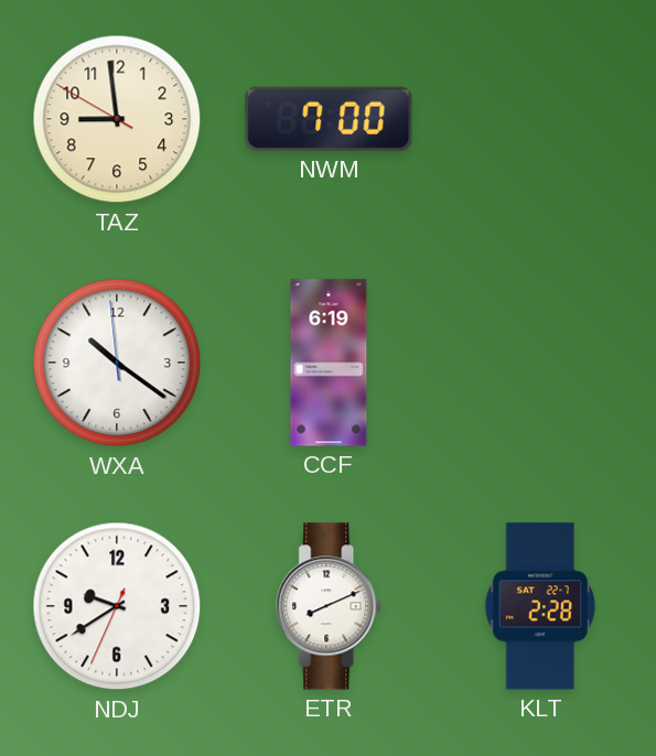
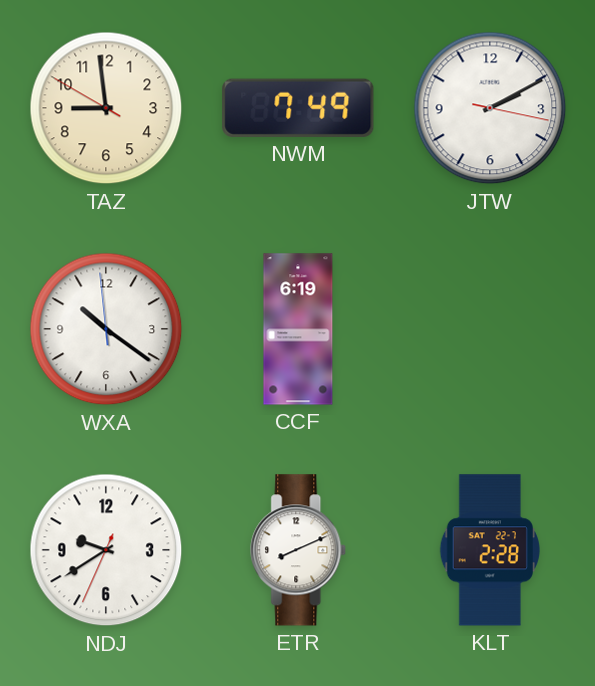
NWM: 7:00 -> 7:49
JTW: none -> 2:10
